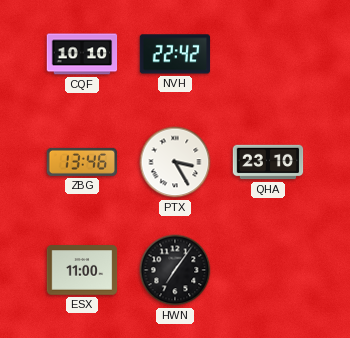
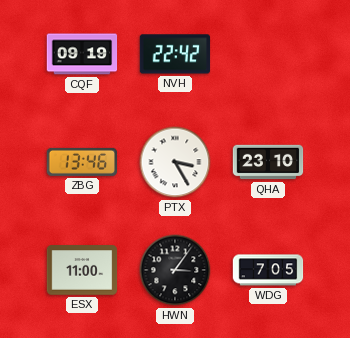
CQF: 10:10 -> 09:19
HWN: 7:06 -> 3:06
WDG: none -> 7:05
